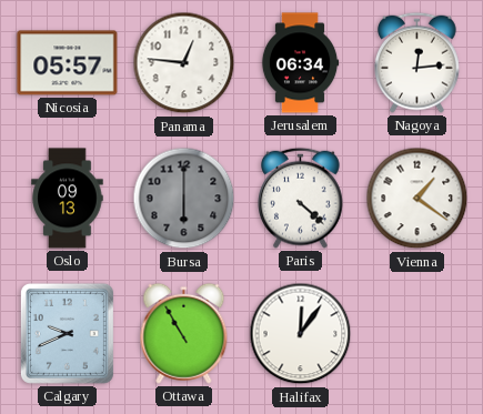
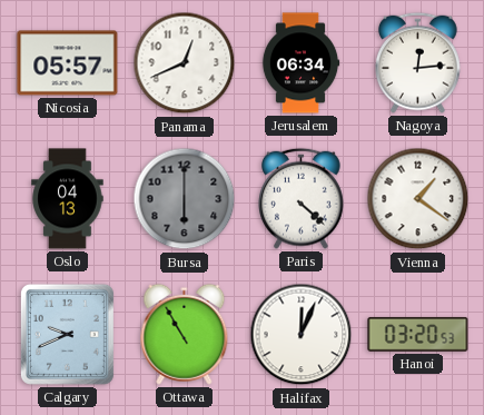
Panama: 12:46 -> 12:41
Oslo: 09:13 -> 04:13
Halifax: 12:06 -> 12:04
Hanoi: none -> 03:20
